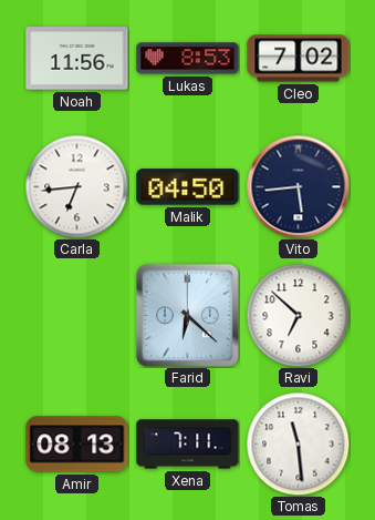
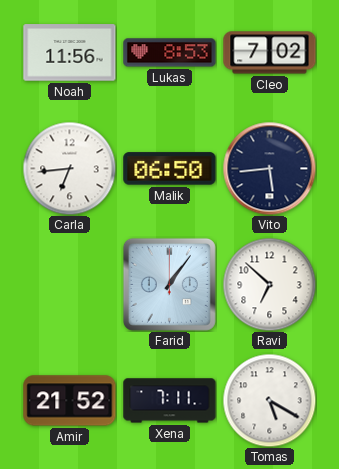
Malik: 04:50 -> 06:50
Farid: 6:22 -> 1:06
Amir: 08:13 -> 21:52
Tomas: 11:29 -> 5:20
